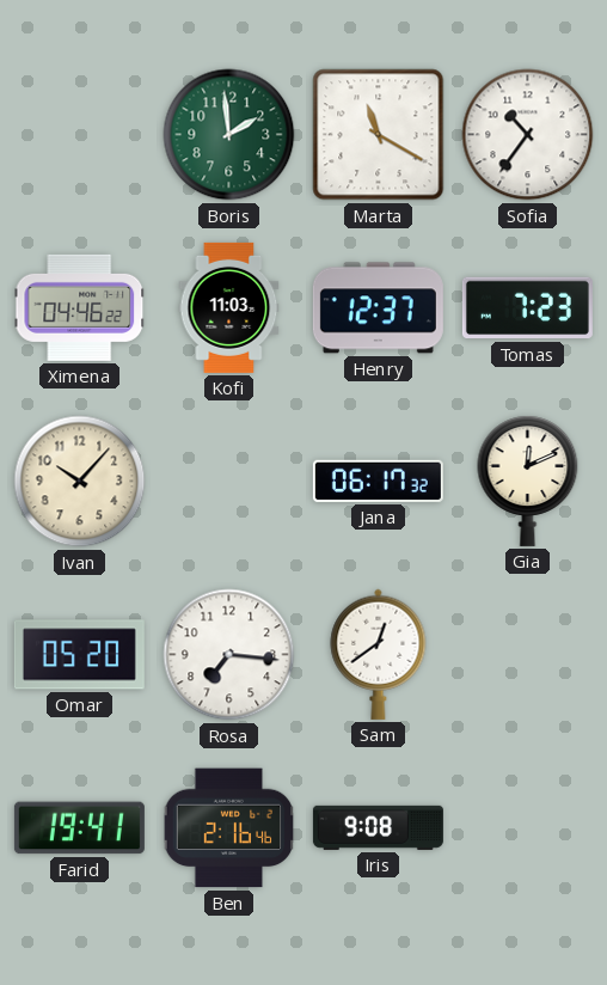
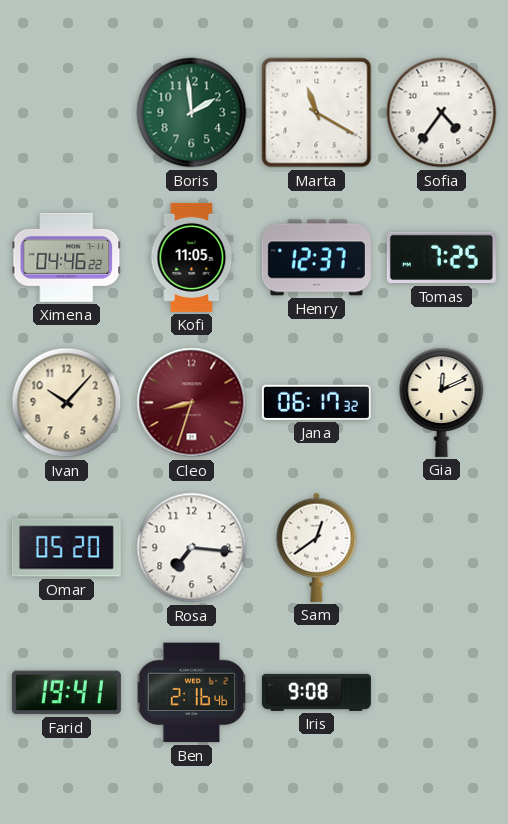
Sofia: 10:36 -> 4:36
Kofi: 11:03 -> 11:05
Tomas: 7:23 -> 7:25
Cleo: none -> 8:33
